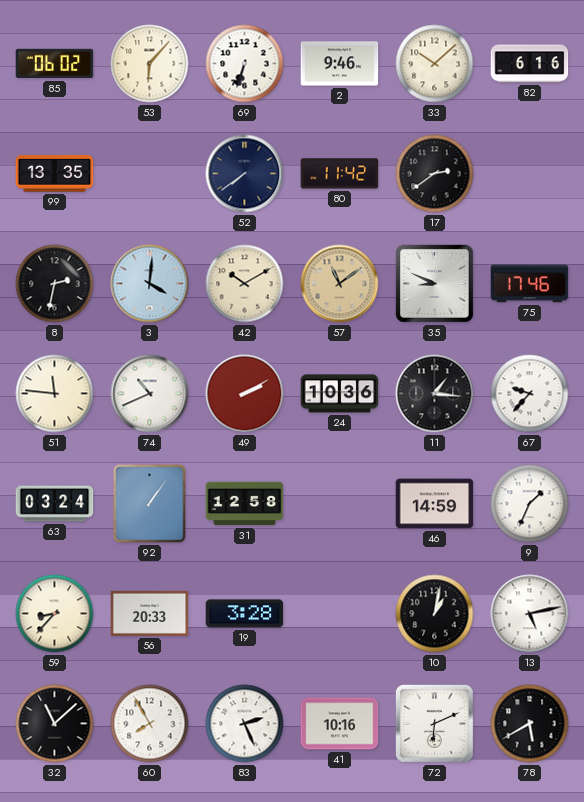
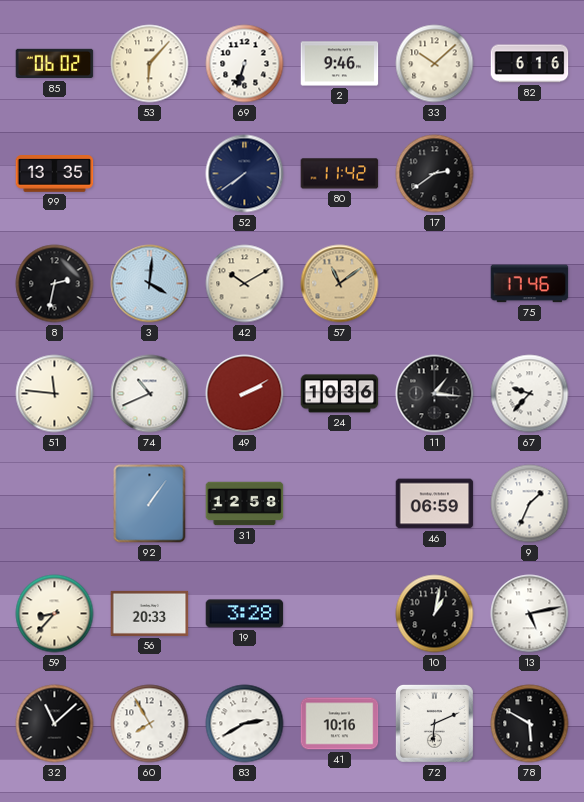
35: 8:49 -> none
63: 03:24 -> none
46: 14:59 -> 06:59
83: 2:26 -> 2:40
78: 5:40 -> 5:50
